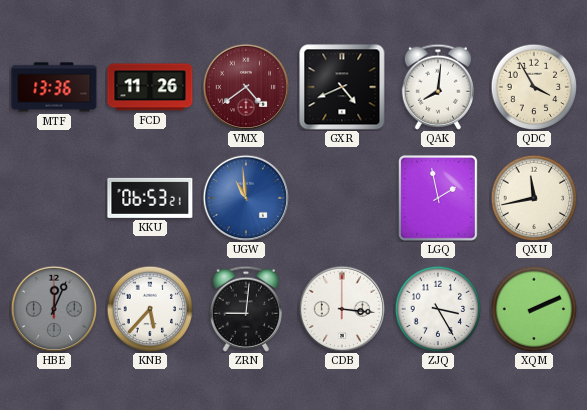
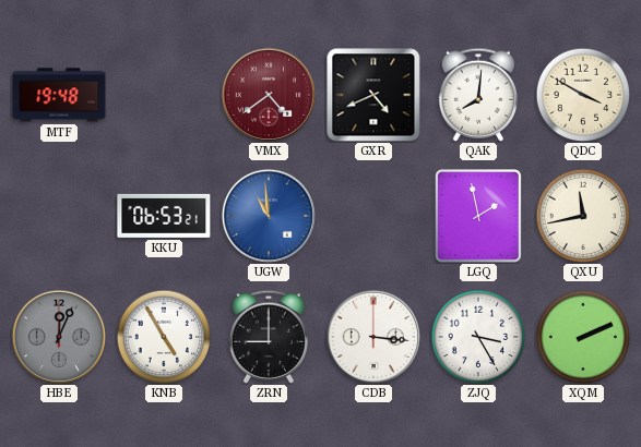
MTF: 13:36 -> 19:48
FCD: 11:26 -> none
QDC: 3:55 -> 3:50
KNB: 5:37 -> 4:55
ZRN: 9:01 -> 9:00
